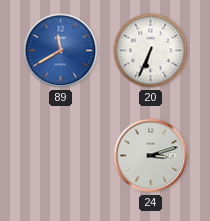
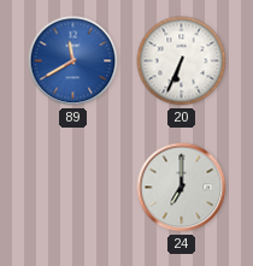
24: 3:12 -> 7:00
